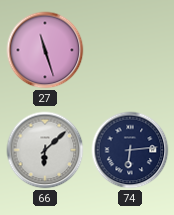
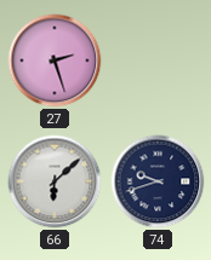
27: 11:27 -> 2:27
74: 6:14 -> 9:42
